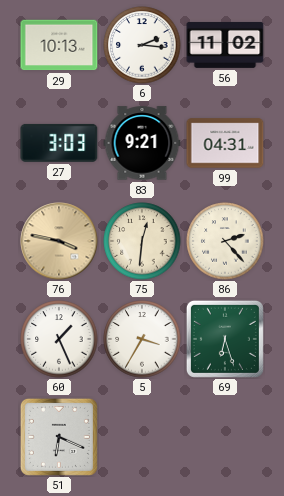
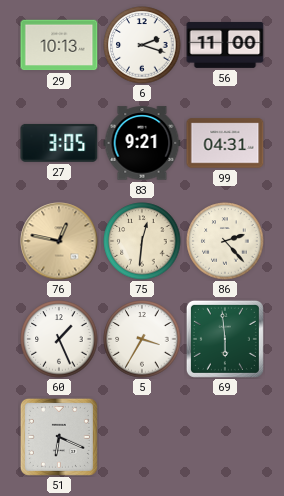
6: 2:16 -> 2:18
56: 11:02 -> 11:00
27: 3:03 -> 3:05
76: 3:47 -> 12:47
69: 6:27 -> 5:59
